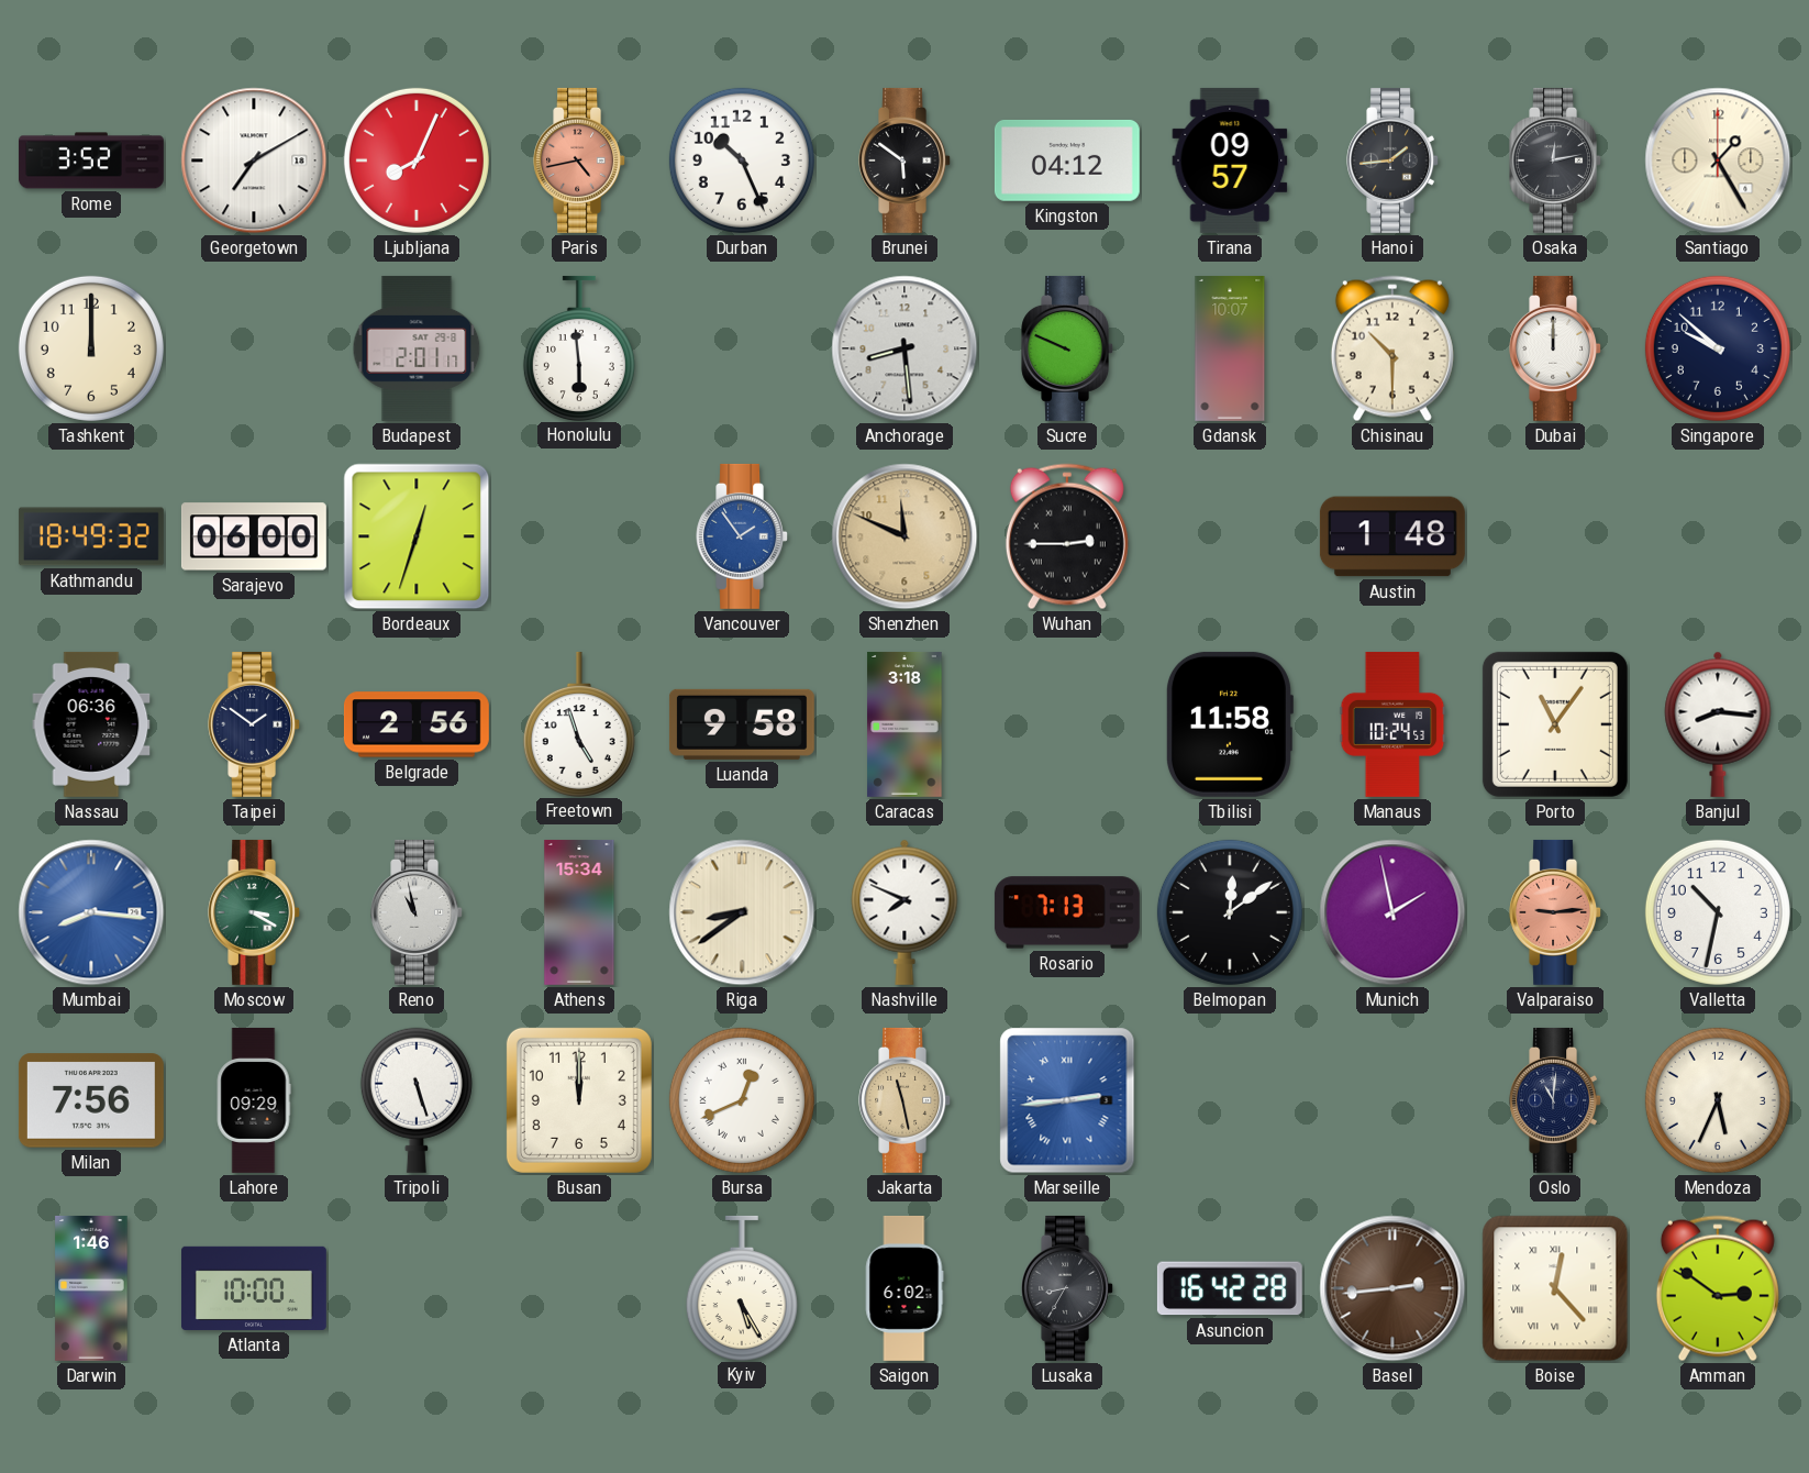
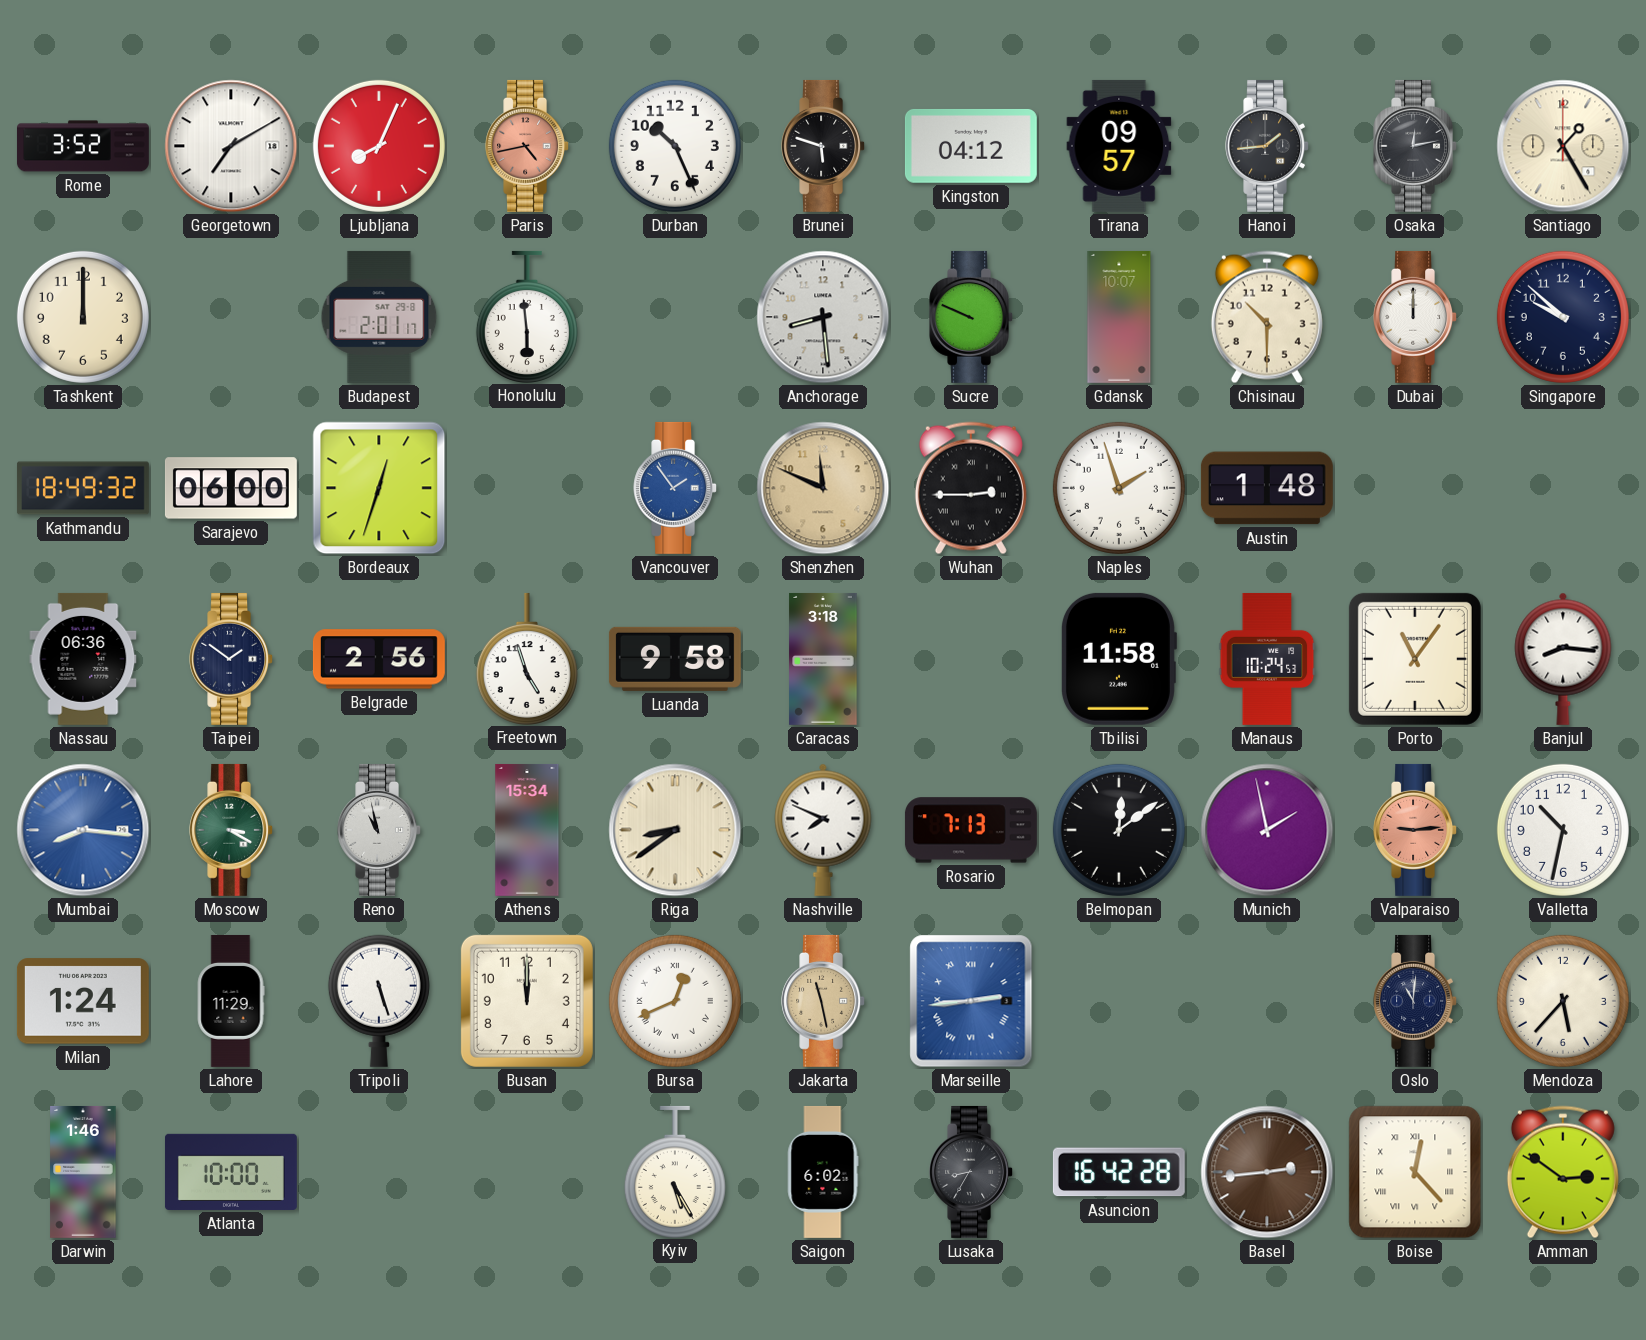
Brunei: 5:51 -> 5:48
Naples: none -> 1:57
Milan: 7:56 -> 1:24
Lahore: 09:29 -> 11:29
Mendoza: 5:34 -> 5:37
